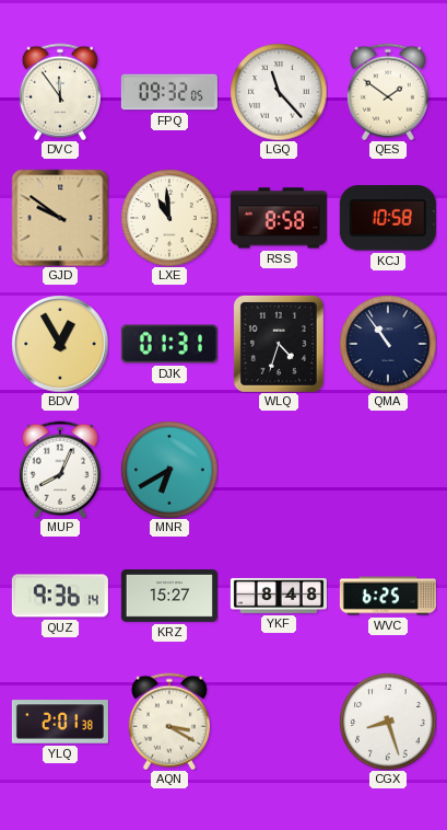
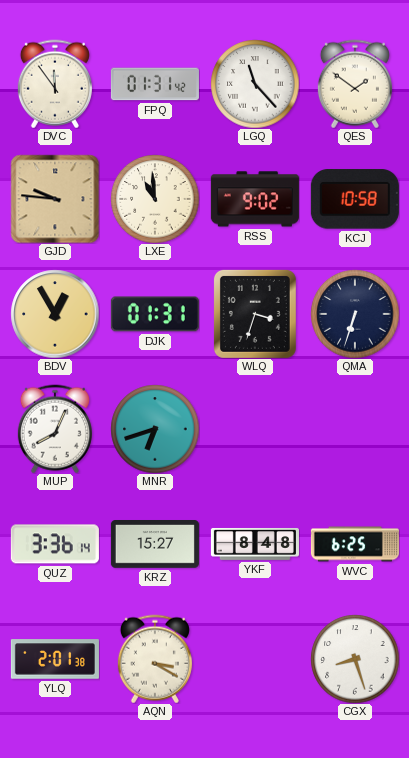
FPQ: 09:32 -> 01:31
GJD: 9:51 -> 9:46
RSS: 8:58 -> 9:02
WLQ: 4:33 -> 3:33
QMA: 10:54 -> 6:33
MNR: 6:40 -> 6:42
QUZ: 9:36 -> 3:36
